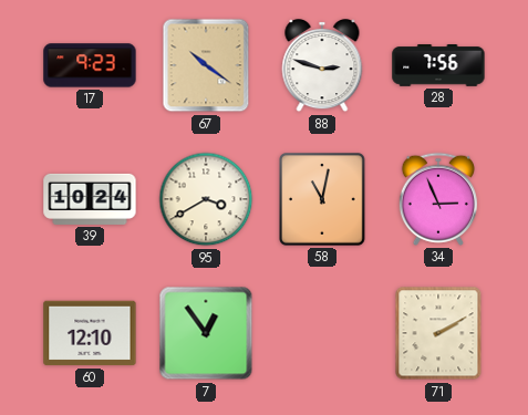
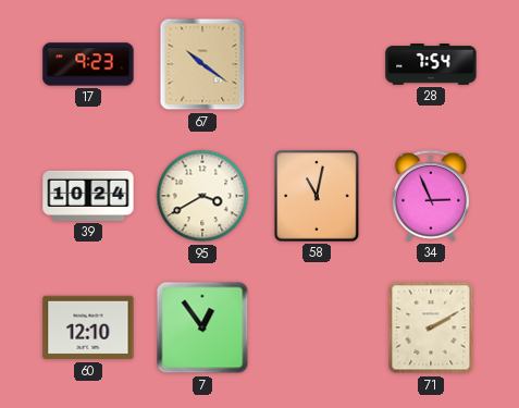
88: 2:48 -> none
28: 7:56 -> 7:54
